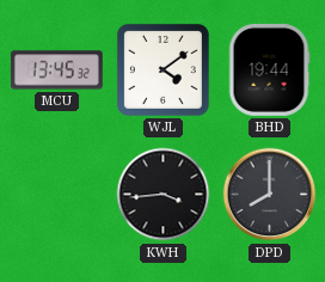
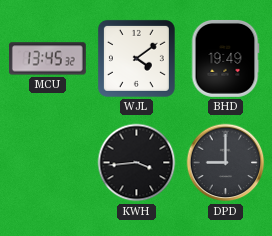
BHD: 19:44 -> 19:49
DPD: 8:00 -> 9:00
